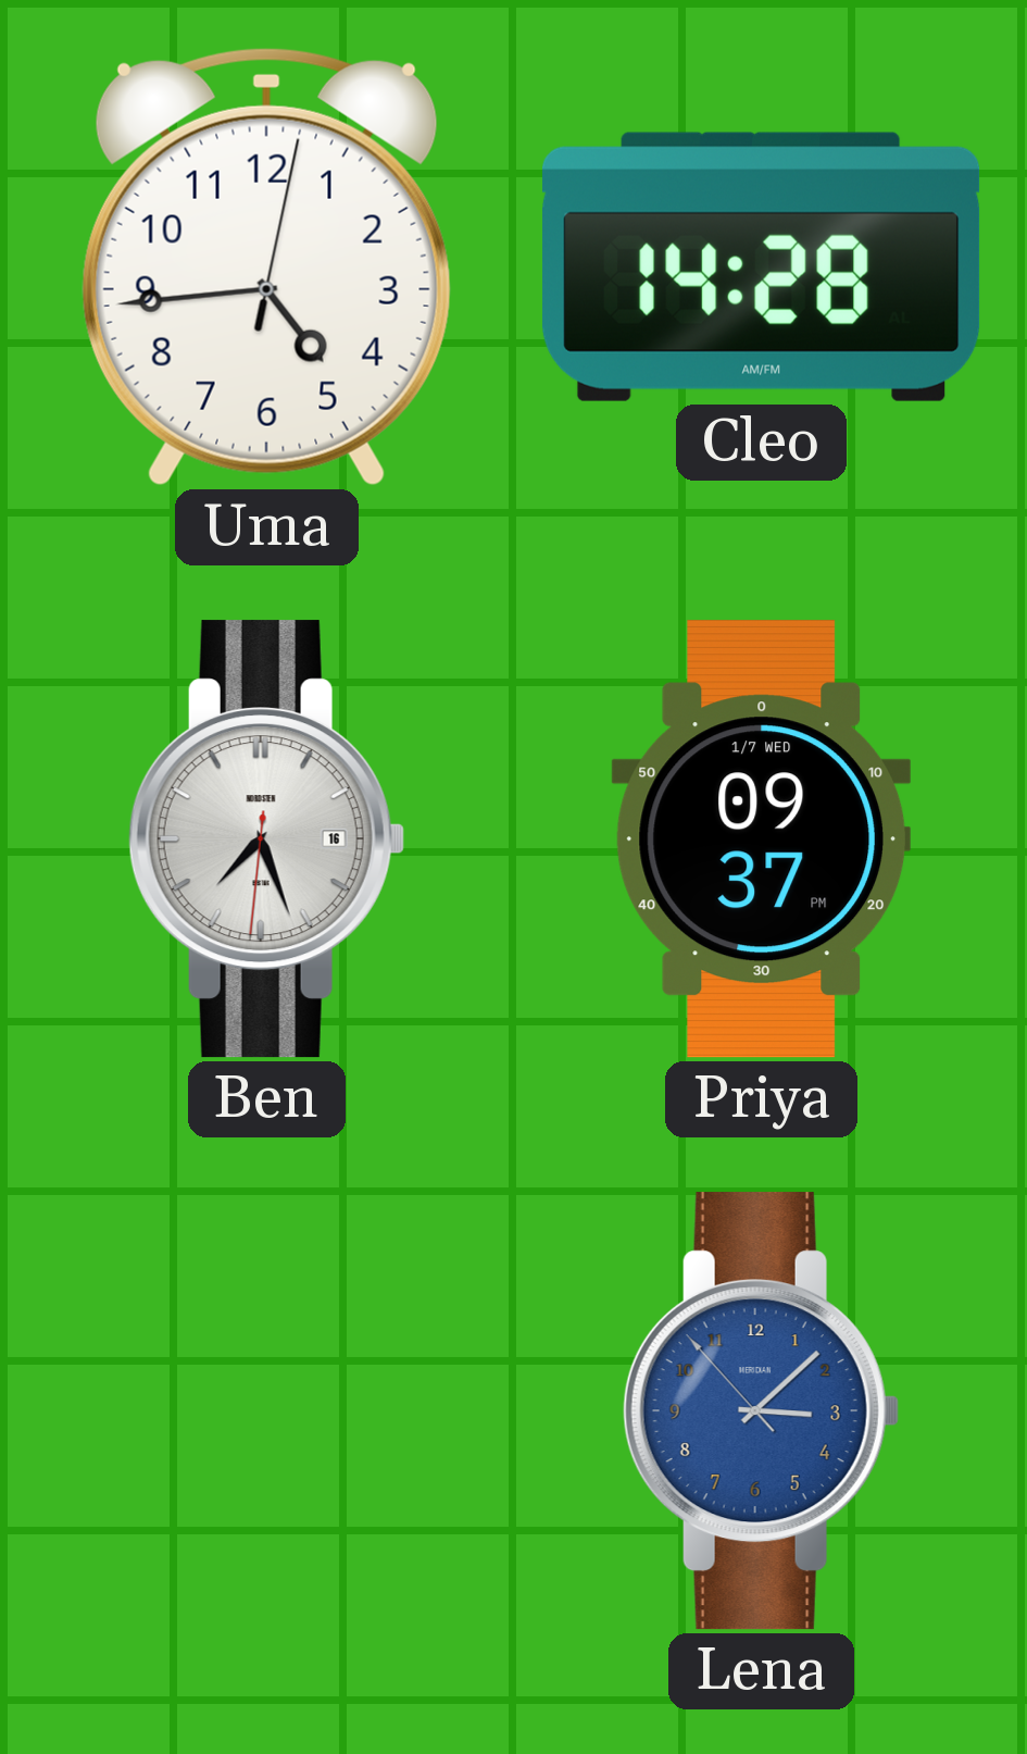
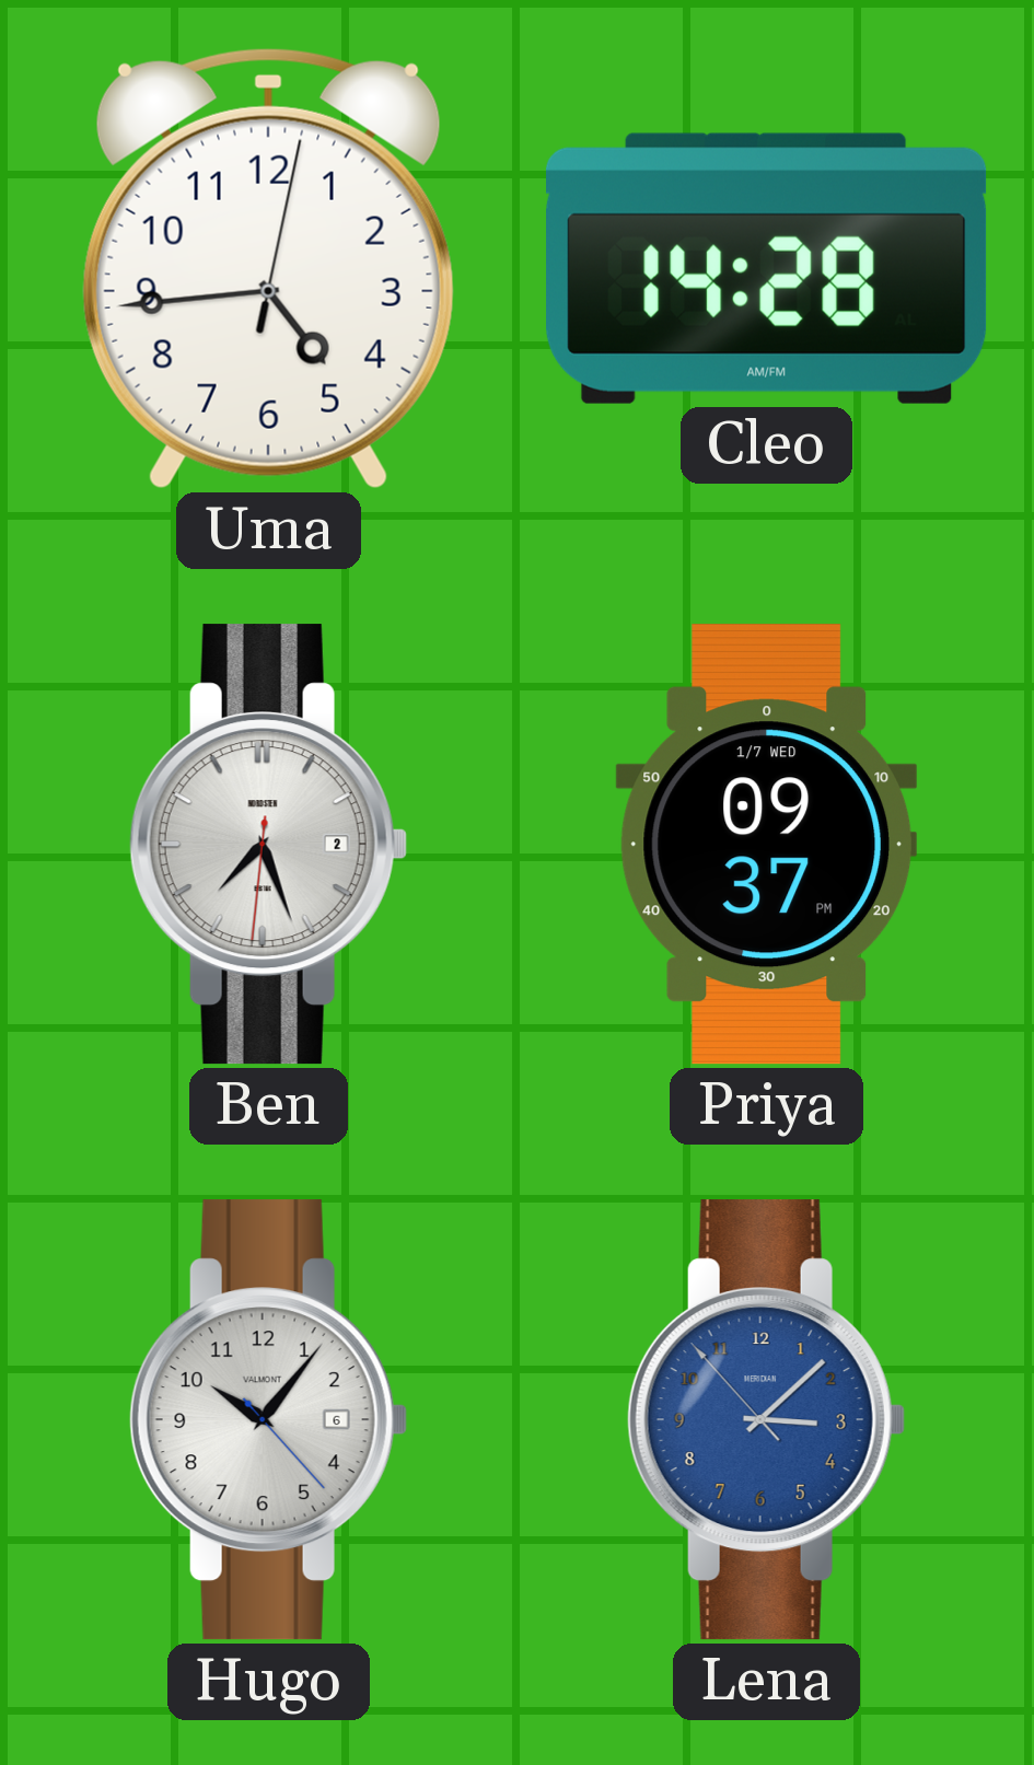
Ben date: 16 -> 2
Hugo: none -> 10:06
